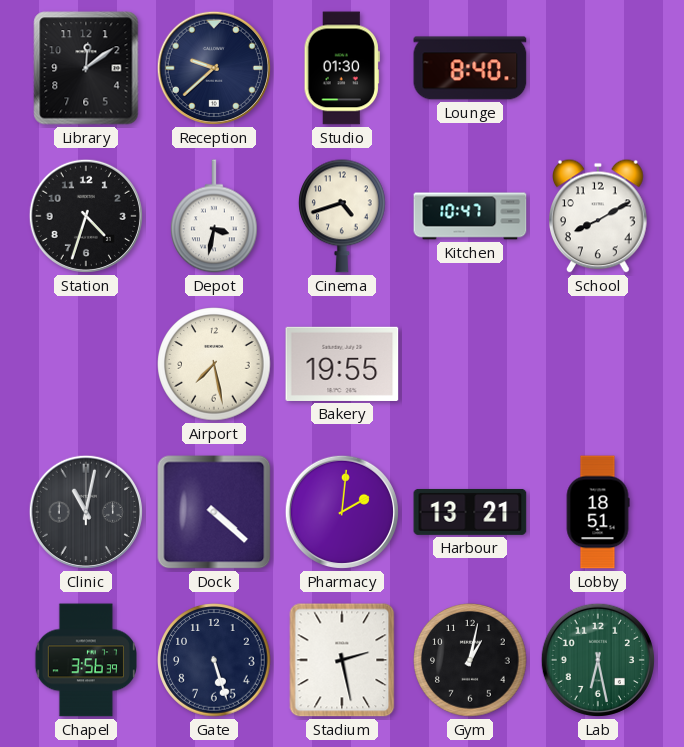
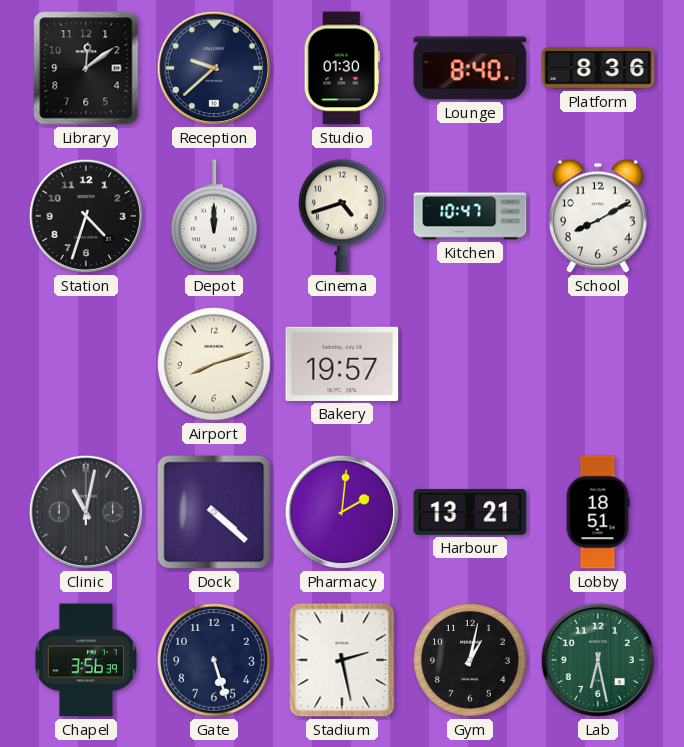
Platform: none -> 8:36
Depot: 3:32 -> 12:00
Airport: 7:28 -> 8:12
Bakery: 19:55 -> 19:57
